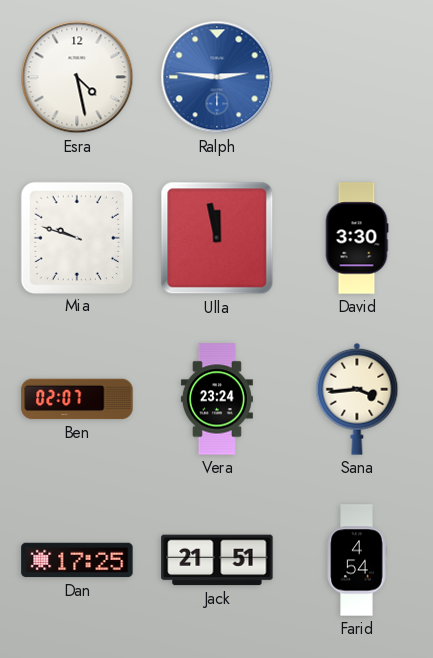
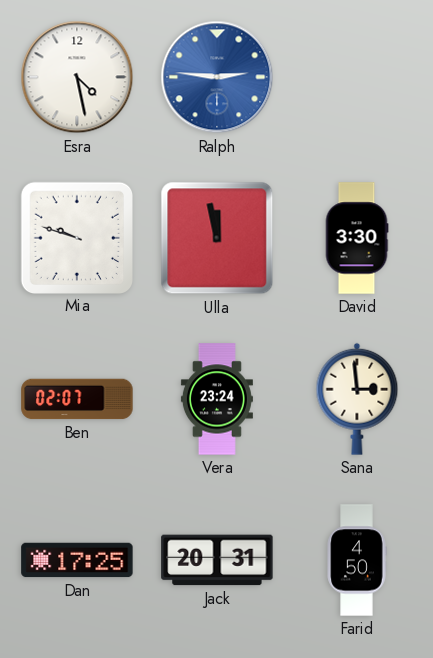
Sana: 3:44 -> 2:59
Jack: 21:51 -> 20:31
Farid: 4:54 -> 4:50
